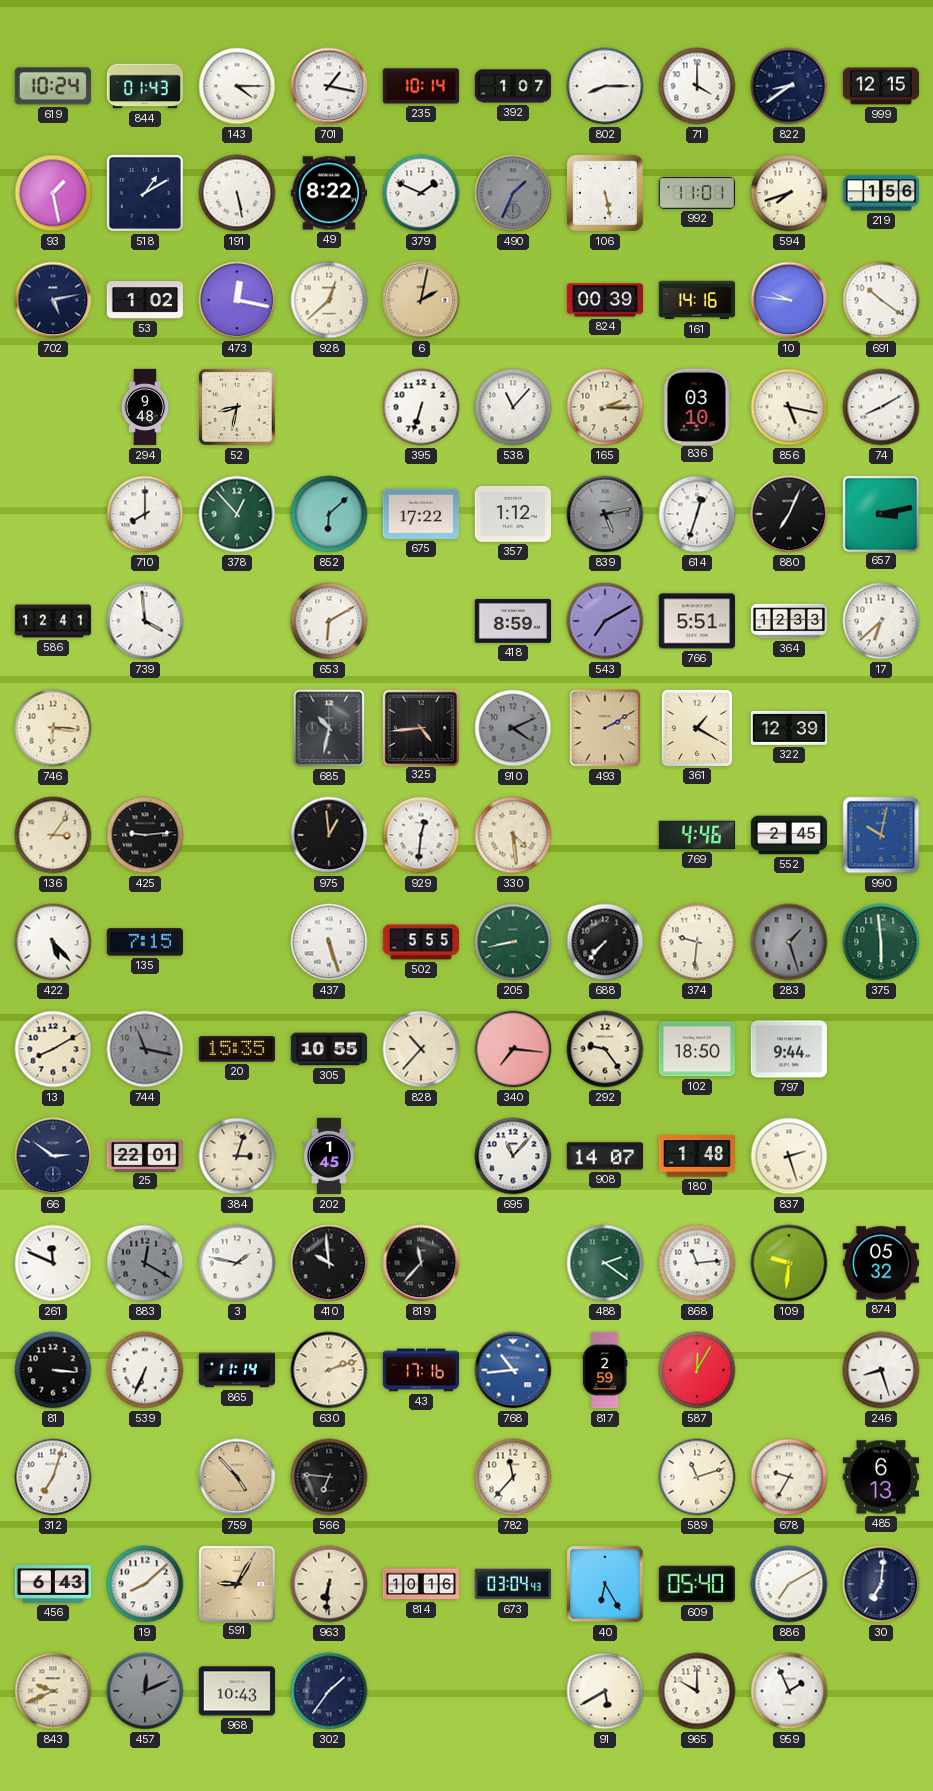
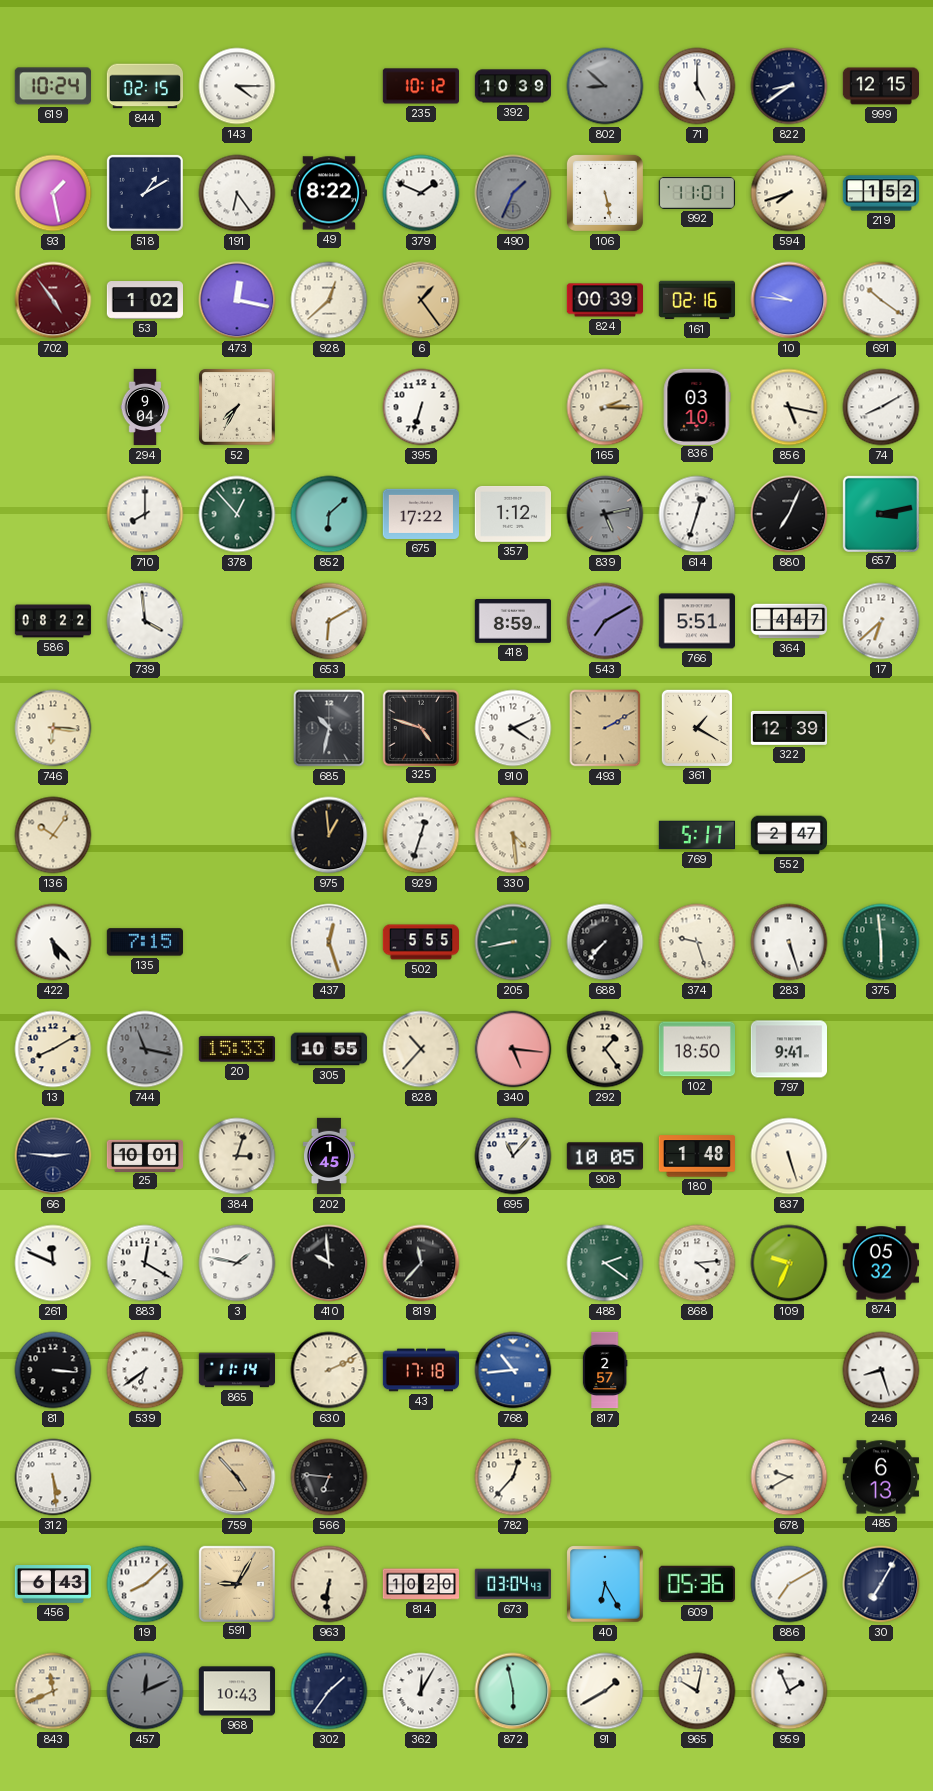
844: 01:43 -> 02:15
701: 1:17 -> none
235: 10:14 -> 10:12
392: 1:07 -> 10:39
802: 8:15 -> 8:52
802 dial: white -> grey
71: 4:00 -> 5:00
191: 5:28 -> 6:24
219: 1:56 -> 1:52
702: 5:13 -> 4:54
702 dial: navy -> burgundy
6: 2:02 -> 1:24
161: 14:16 -> 02:16
294: 9:48 -> 9:04
52: 8:32 -> 7:35
538: 11:07 -> none
586: 12:41 -> 08:22
364: 12:33 -> 4:47
325: 4:44 -> 4:48
910 dial: grey -> white
136: 3:06 -> 10:06
425: 9:14 -> none
929: 12:31 -> 12:33
769: 4:46 -> 5:17
552: 2:45 -> 2:47
990: 10:02 -> none
437: 5:27 -> 12:27
374: 9:31 -> 9:27
283: 1:27 -> 5:27
283 dial: grey -> white
20: 15:35 -> 15:33
340: 7:16 -> 5:16
292: 9:24 -> 1:24
797: 9:44 -> 9:41
66: 2:51 -> 2:46
25: 22:01 -> 10:01
908: 14:07 -> 10:05
837: 2:27 -> 5:27
883 dial: grey -> white
868: 11:14 -> 4:14
109: 9:31 -> 9:34
539: 6:34 -> 6:39
630: 2:12 -> 2:11
43: 17:16 -> 17:18
817: 2:59 -> 2:57
587: 12:05 -> none
312: 7:03 -> 5:29
782: 11:37 -> 12:37
589: 11:12 -> none
678: 9:35 -> 9:40
814: 10:16 -> 10:20
609: 05:40 -> 05:36
30: 7:01 -> 7:05
843: 9:41 -> 11:41
362: none -> 12:05
872: none -> 5:58
91: 5:40 -> 1:40
965: 10:00 -> 10:02
